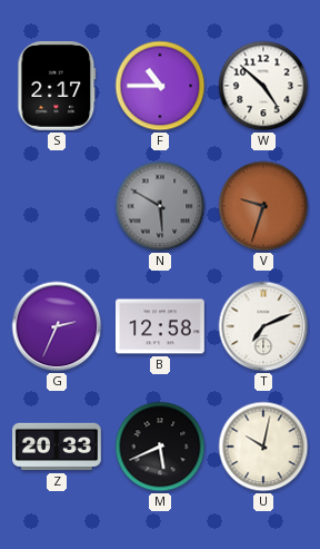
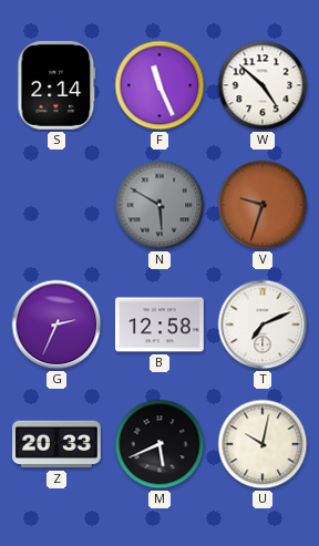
S: 2:17 -> 2:14
F: 10:45 -> 11:26
